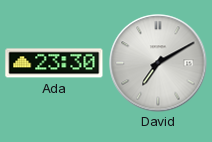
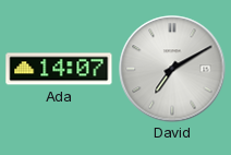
Ada: 23:30 -> 14:07
